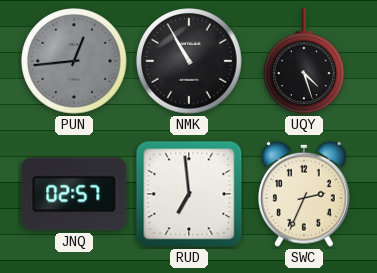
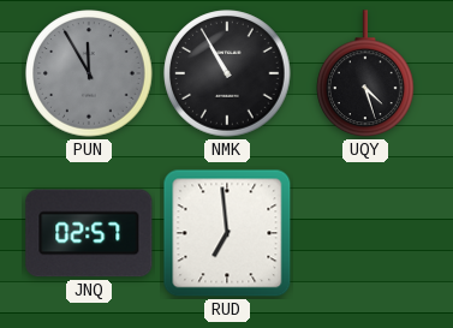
PUN: 12:44 -> 11:55
SWC: 2:34 -> none
